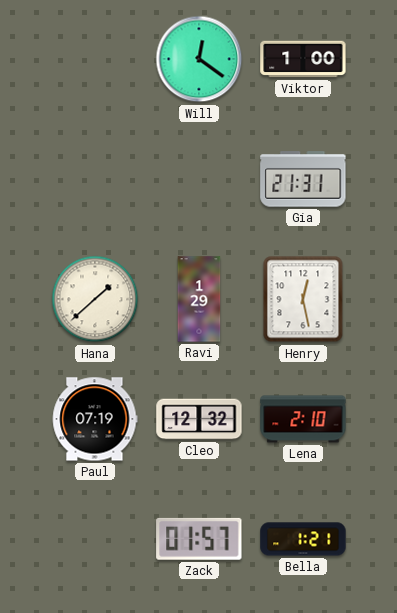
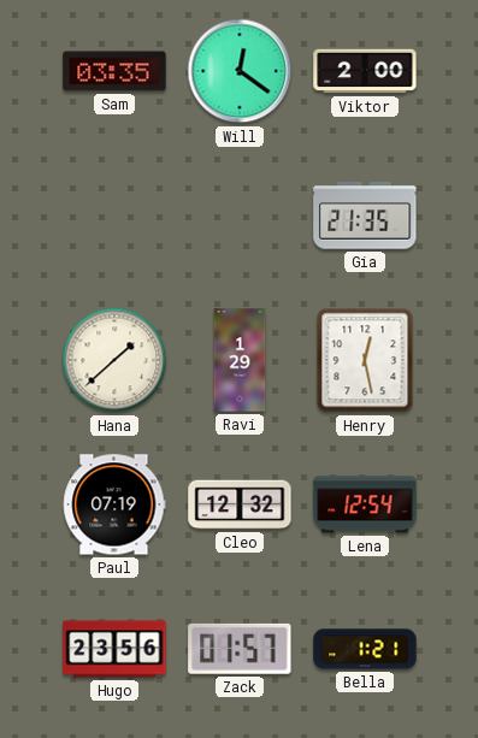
Sam: none -> 03:35
Viktor: 1:00 -> 2:00
Gia: 21:31 -> 21:35
Lena: 2:10 -> 12:54
Hugo: none -> 23:56
